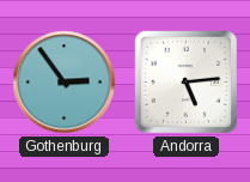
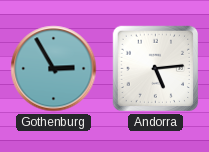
Gothenburg: 2:54 -> 2:55
